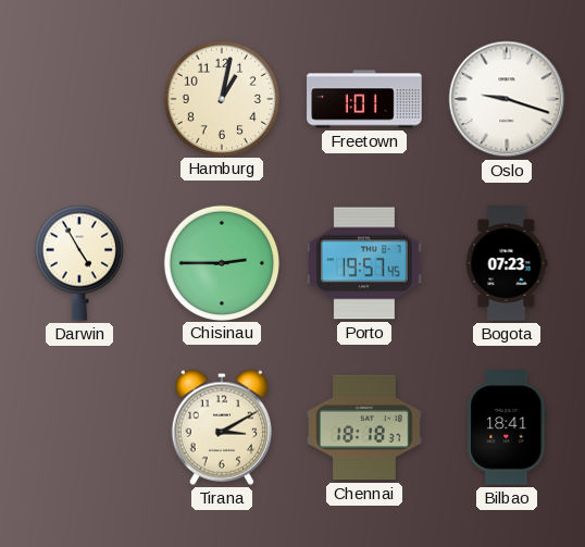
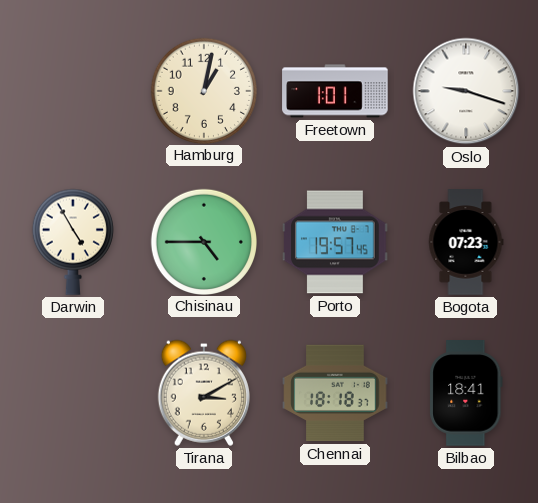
Chisinau: 2:45 -> 4:45
